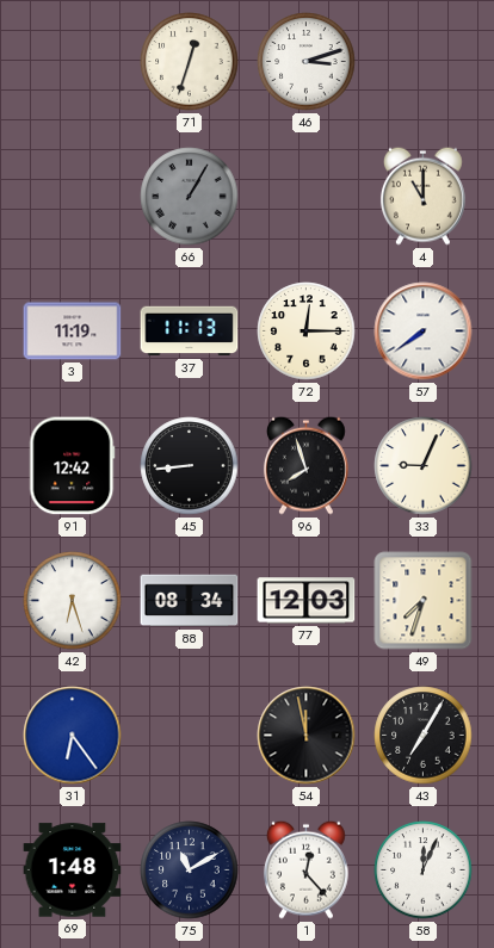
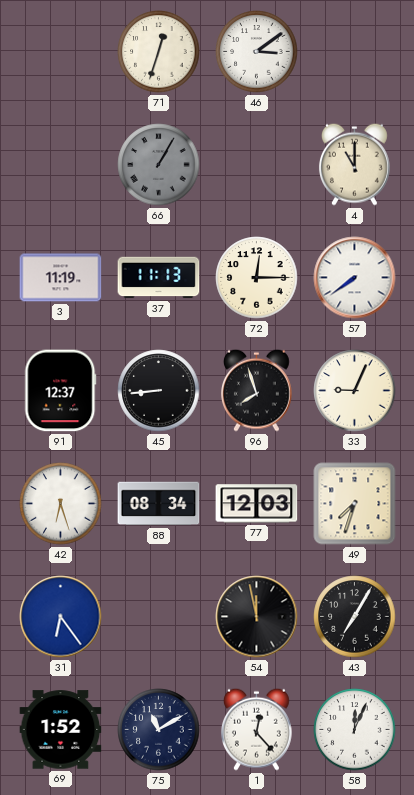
46: 3:12 -> 3:09
91: 12:42 -> 12:37
69: 1:48 -> 1:52
